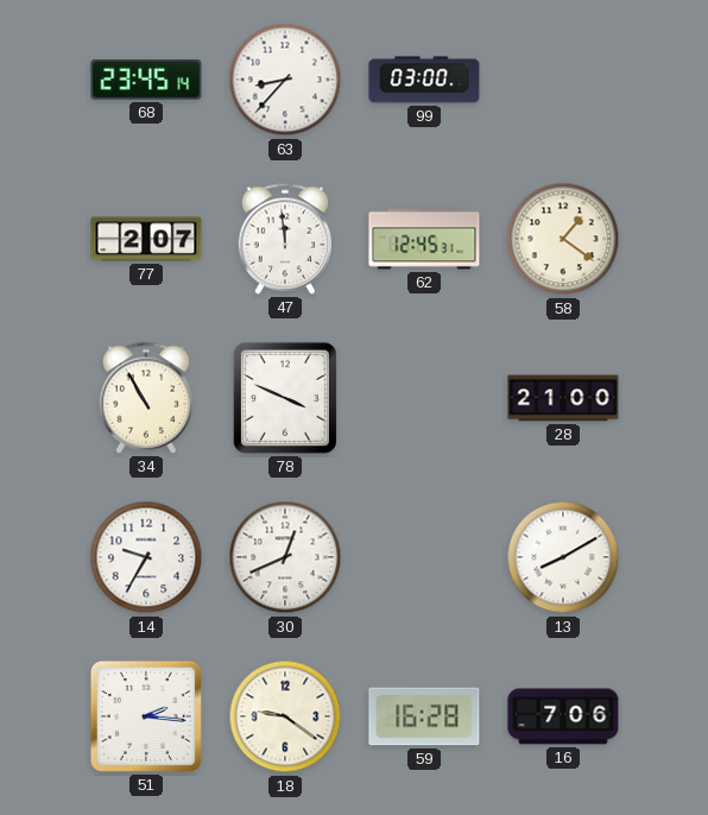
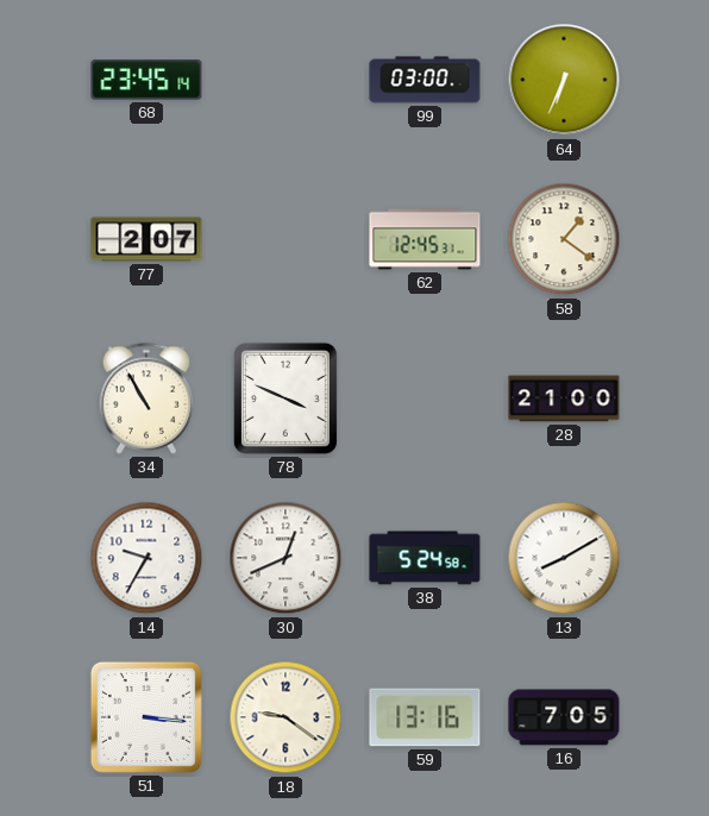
63: 8:37 -> none
64: none -> 6:34
47: 11:59 -> none
38: none -> 5:24
51: 2:16 -> 3:16
59: 16:28 -> 13:16
16: 7:06 -> 7:05
